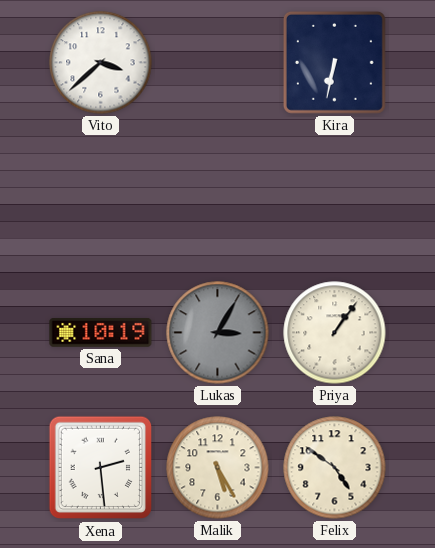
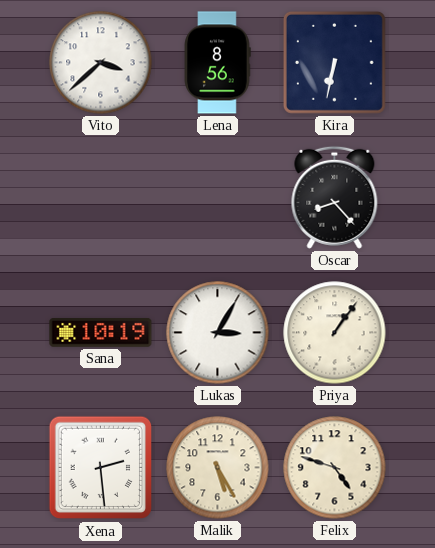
Lena: none -> 8:56
Oscar: none -> 8:23
Lukas dial: grey -> white
Felix: 4:51 -> 4:48
